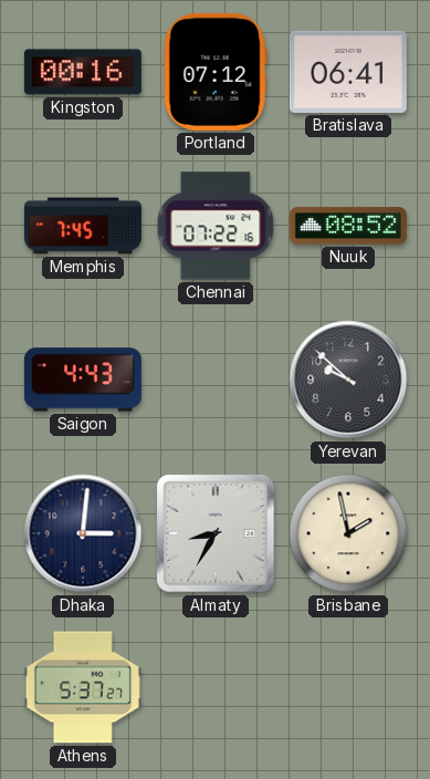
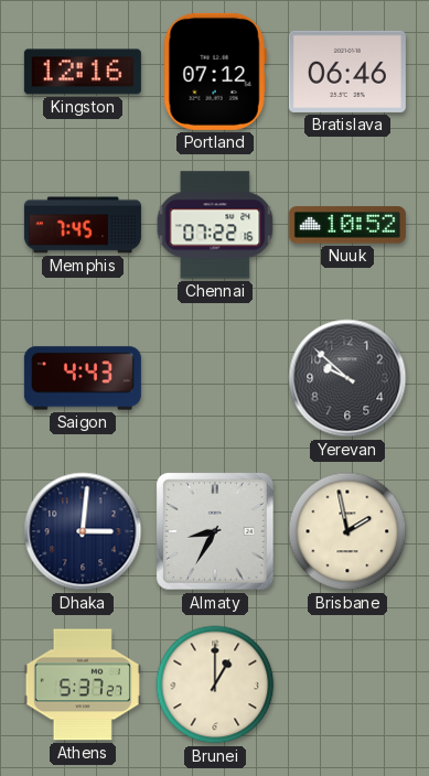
Kingston: 00:16 -> 12:16
Bratislava: 06:41 -> 06:46
Nuuk: 08:52 -> 10:52
Brunei: none -> 1:00
